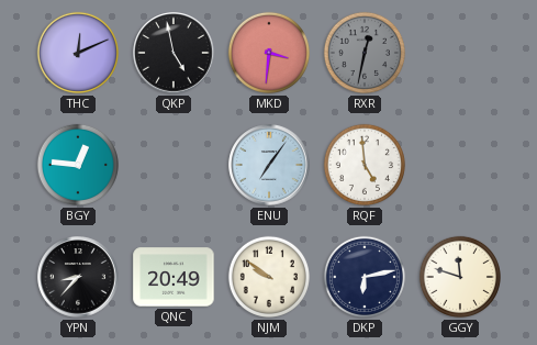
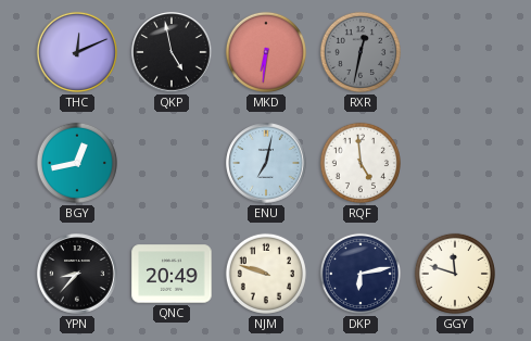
MKD: 3:31 -> 6:31
BGY: 12:46 -> 12:43
ENU: 7:06 -> 7:02
NJM: 9:51 -> 9:48
